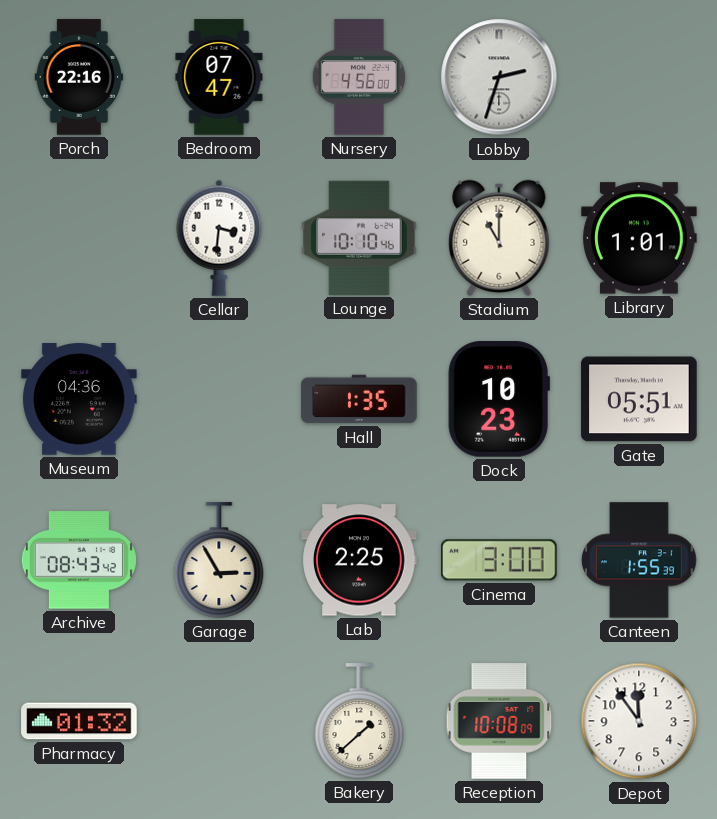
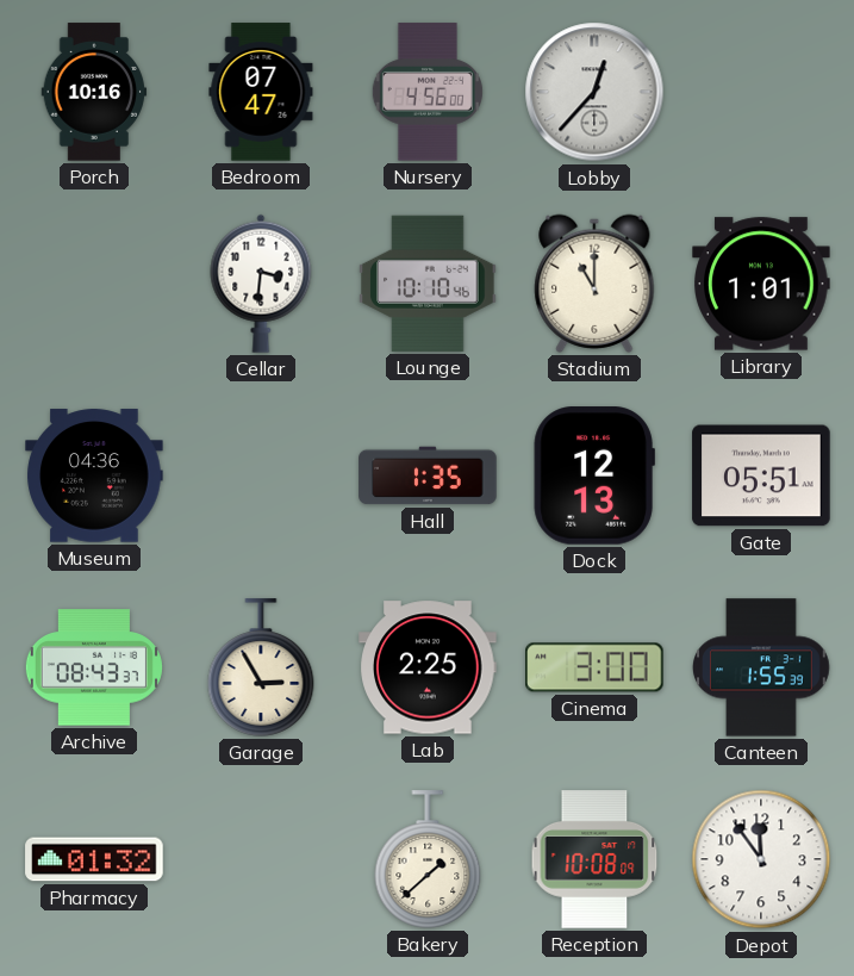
Porch: 22:16 -> 10:16
Lobby: 2:33 -> 12:37
Dock: 10:23 -> 12:13
Archive: 08:43:42 -> 08:43:37
